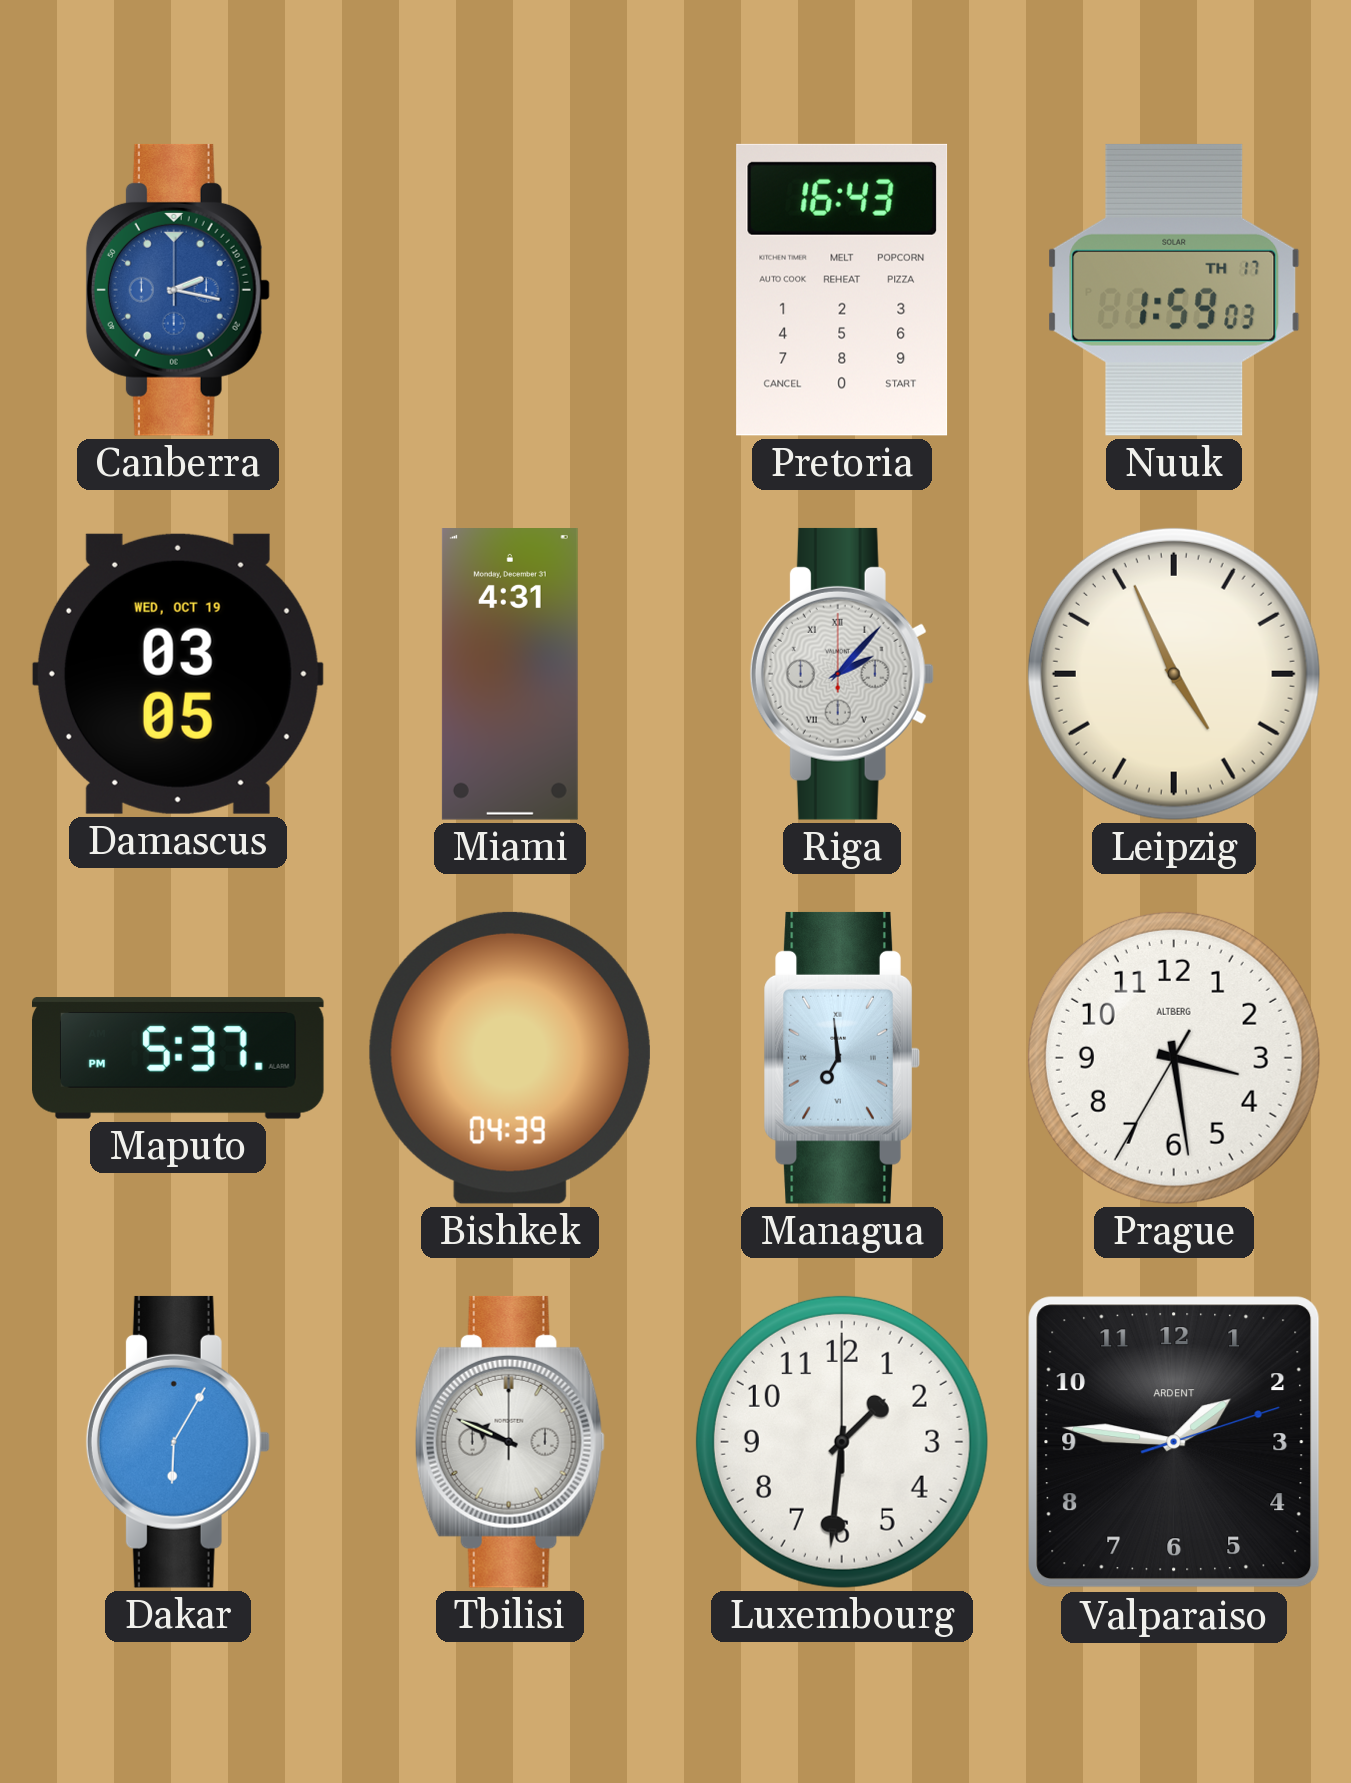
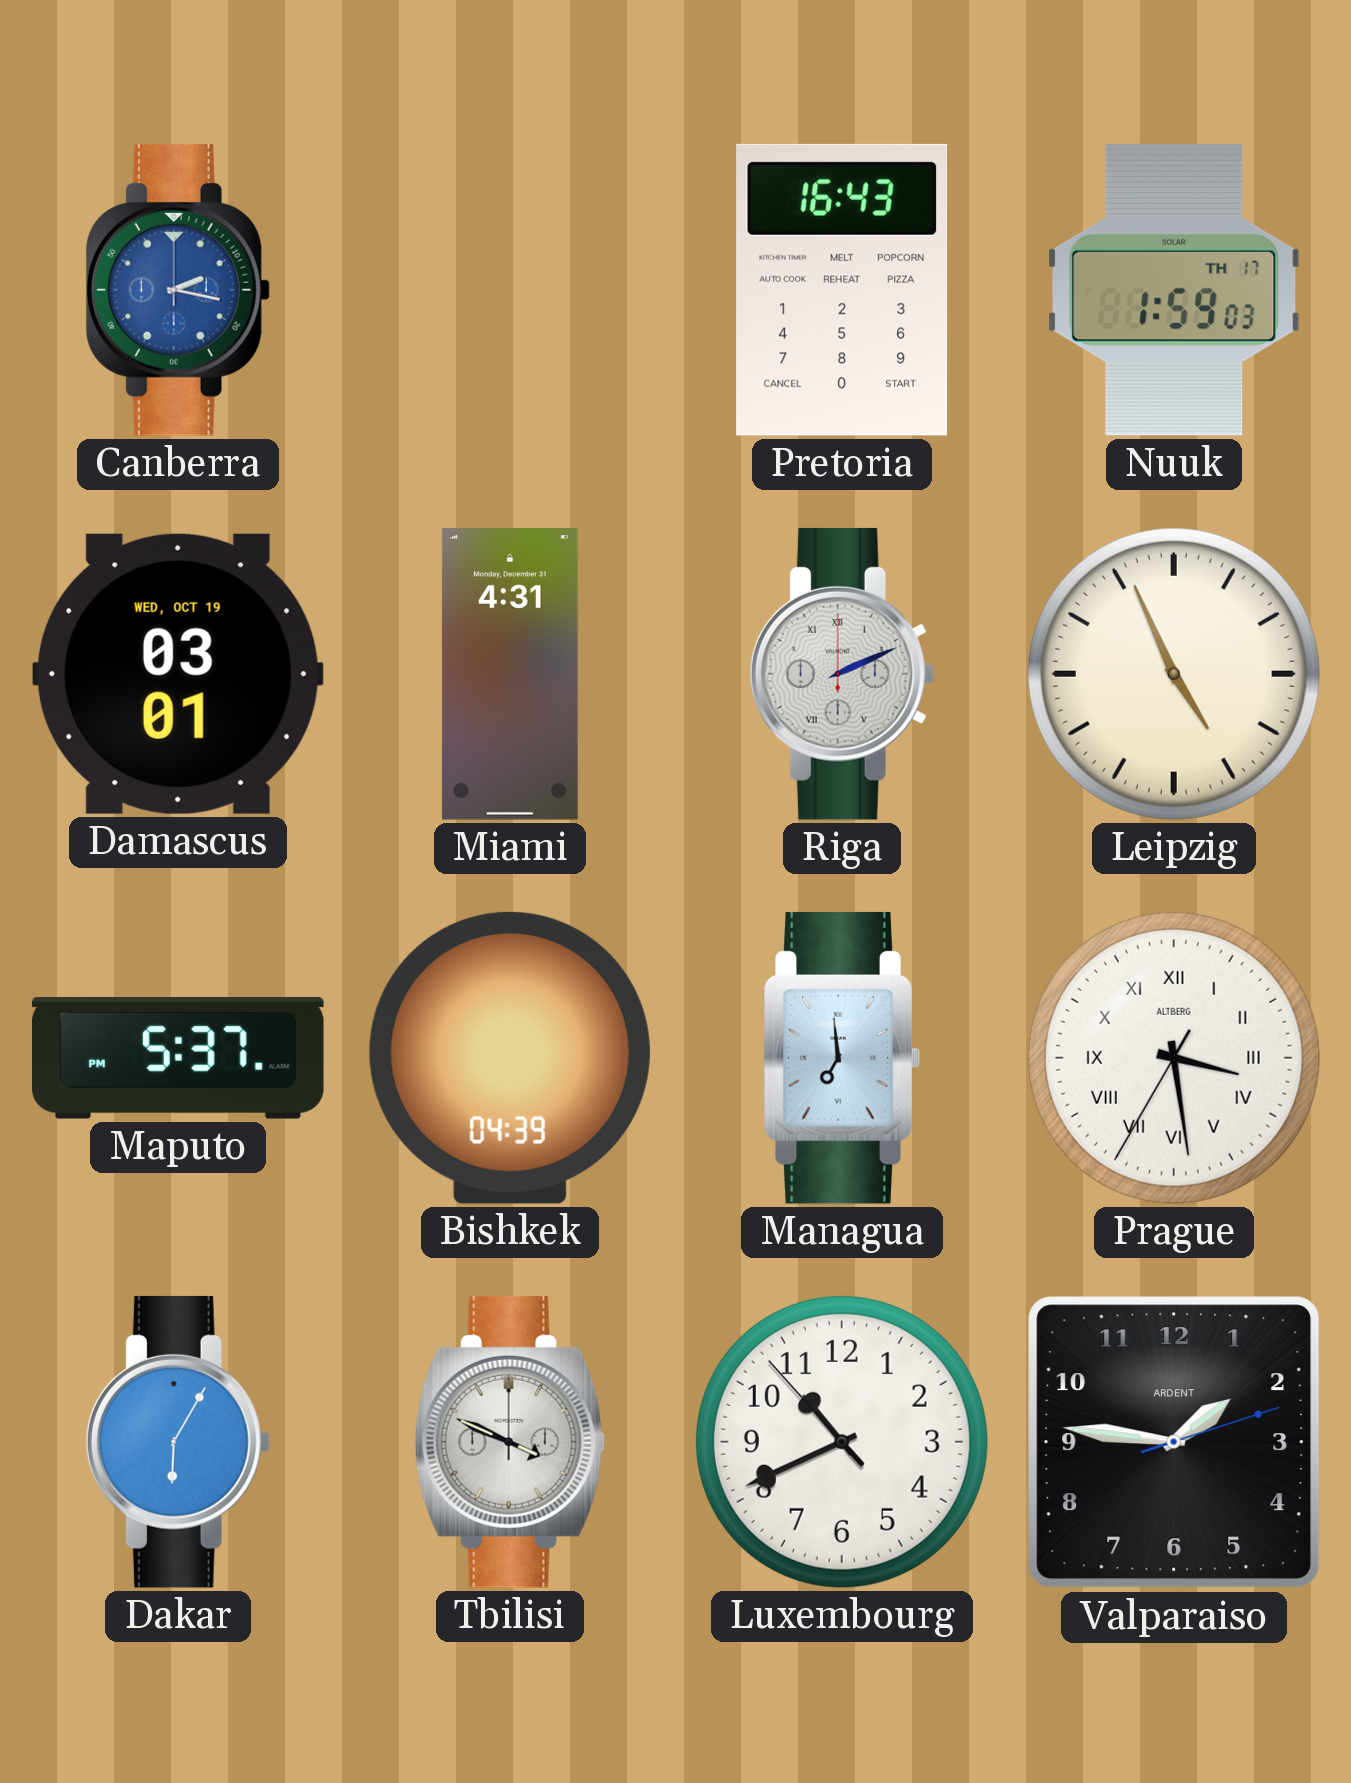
Damascus: 03:05 -> 03:01
Riga: 2:07 -> 2:11
Prague numerals: Arabic -> Roman
Tbilisi: 9:49 -> 3:49
Luxembourg: 1:31 -> 10:40
